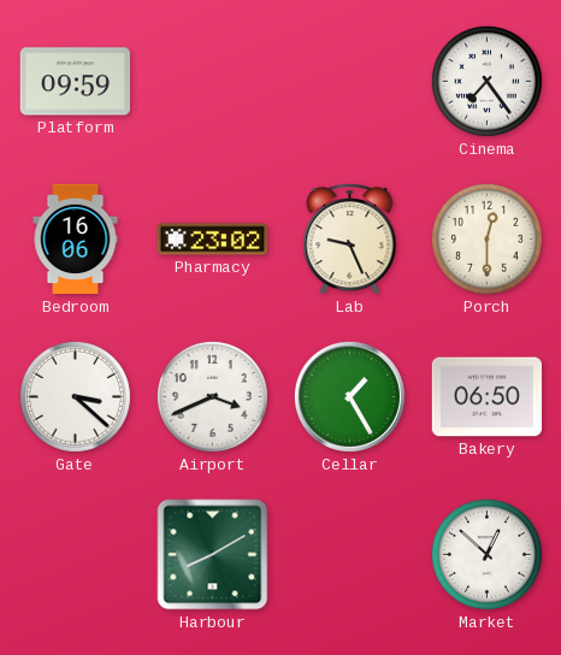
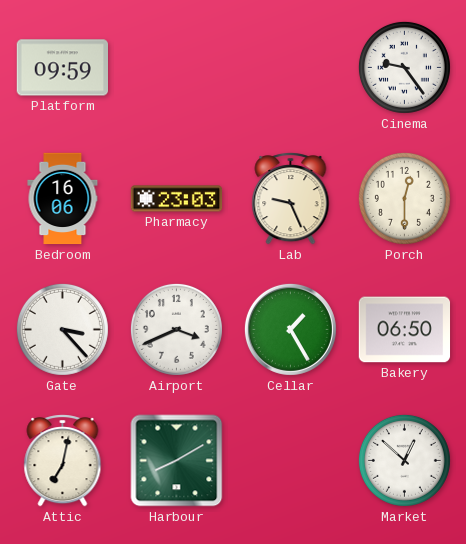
Cinema: 7:24 -> 9:24
Pharmacy: 23:02 -> 23:03
Gate: 3:22 -> 3:23
Attic: none -> 7:02
